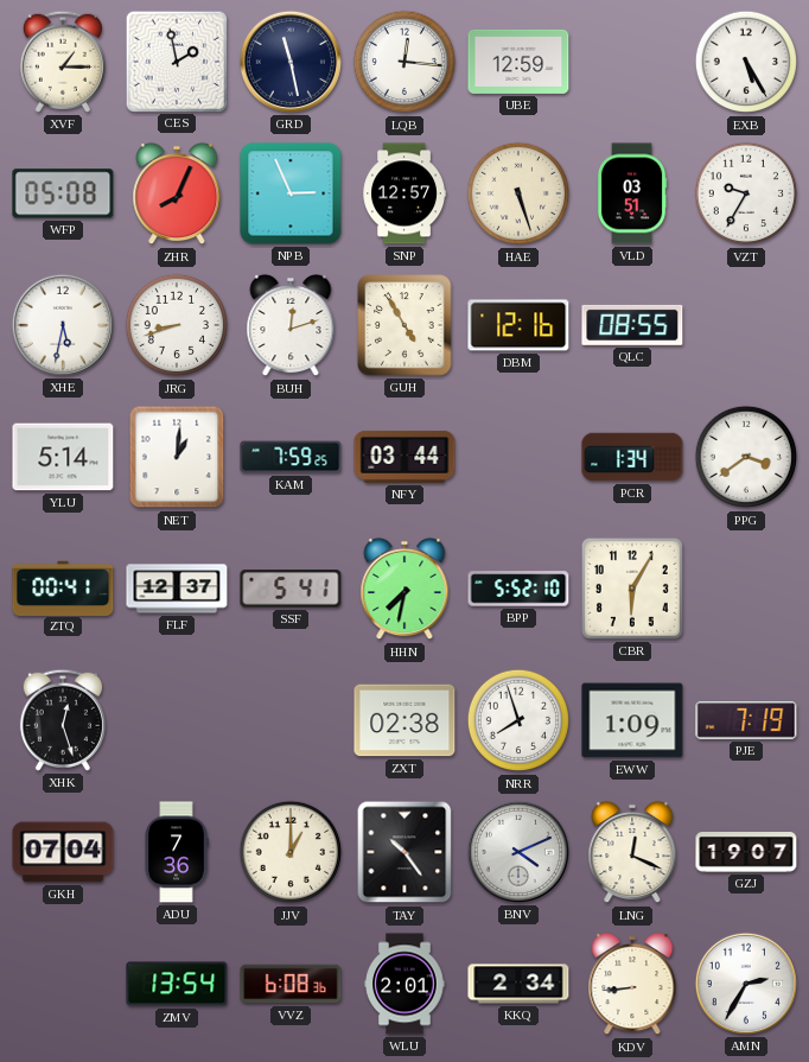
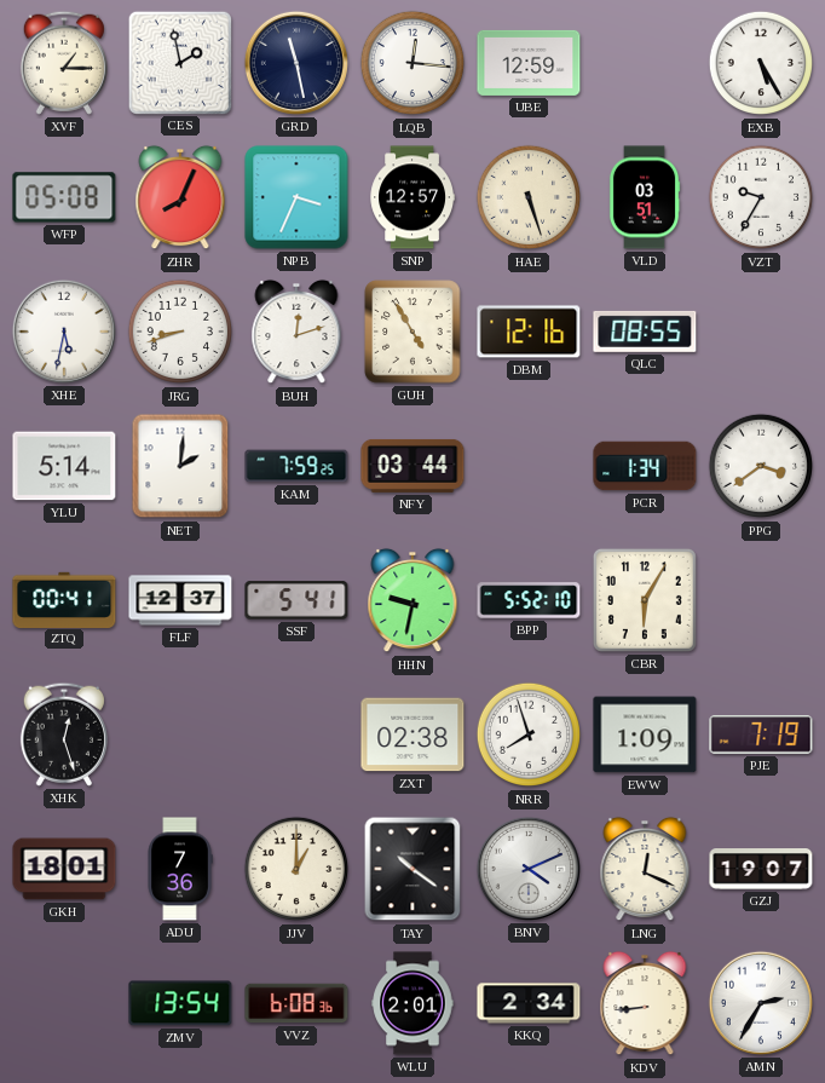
NPB: 2:56 -> 3:34
NET: 1:01 -> 2:01
HHN: 7:32 -> 9:32
GKH: 07:04 -> 18:01
TAY: 10:24 -> 10:21
